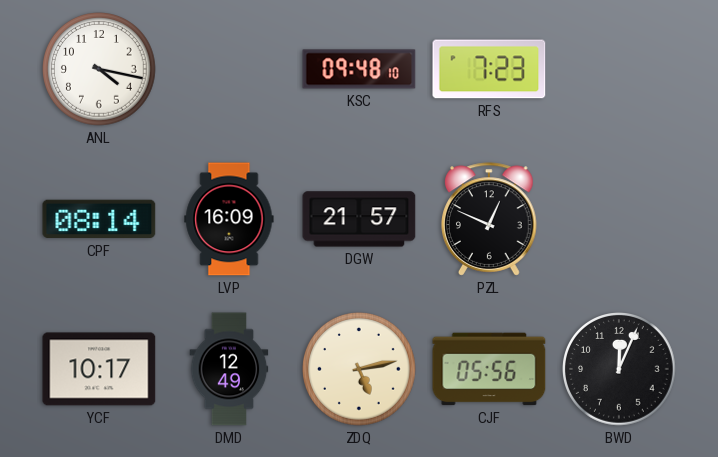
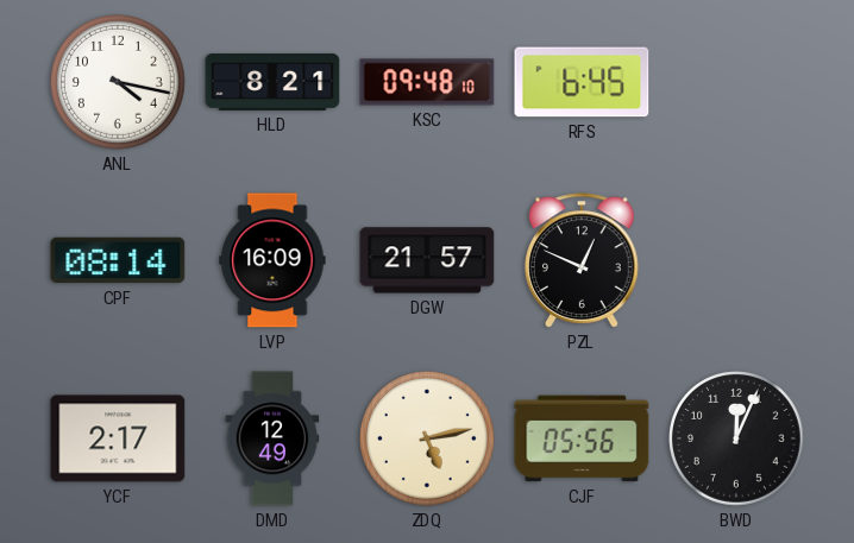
HLD: none -> 8:21
RFS: 7:23 -> 6:45
YCF: 10:17 -> 2:17
